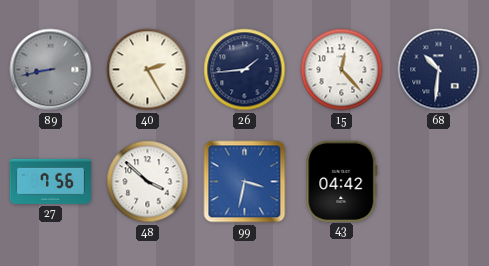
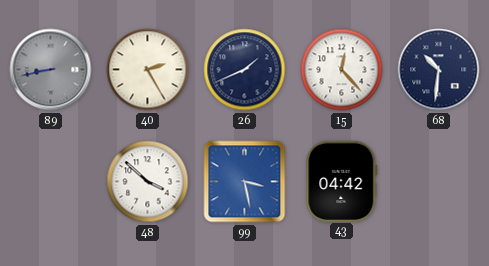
26: 1:44 -> 1:41
27: 7:56 -> none
99: 3:32 -> 3:28
